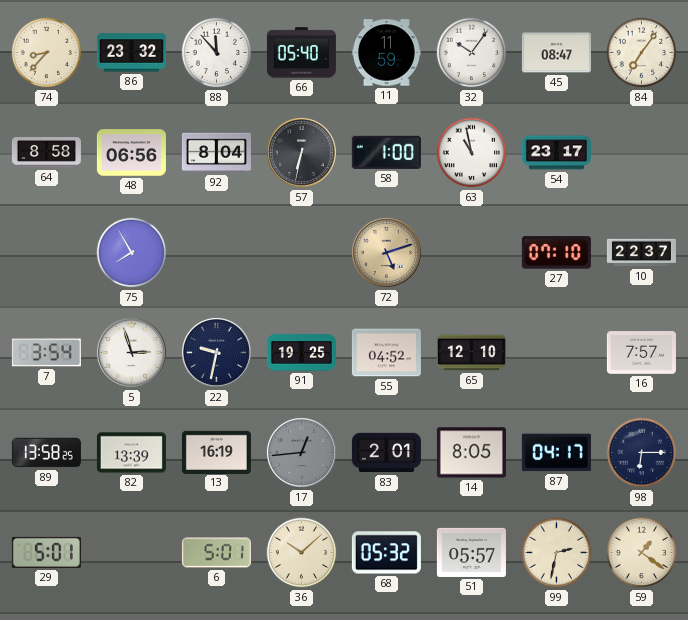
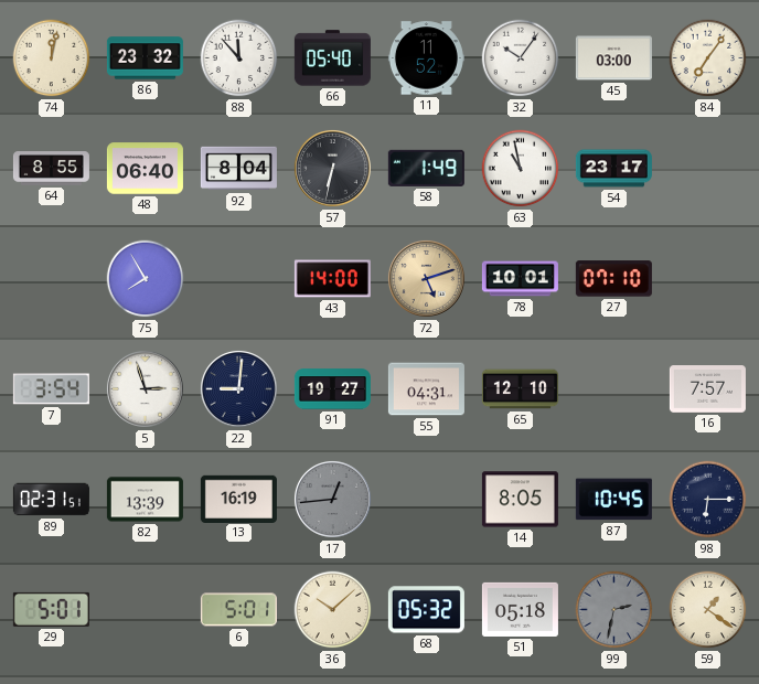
74: 8:37 -> 12:02
11: 11:59 -> 11:52
45: 08:47 -> 03:00
64: 8:58 -> 8:55
48: 06:56 -> 06:40
58: 1:00 -> 1:49
43: none -> 14:00
78: none -> 10:01
10: 22:37 -> none
22: 9:32 -> 9:01
91: 19:25 -> 19:27
55: 04:52 -> 04:31
89: 13:58 -> 02:31
83: 2:01 -> none
87: 04:17 -> 10:45
51: 05:57 -> 05:18
99 dial: cream -> grey
